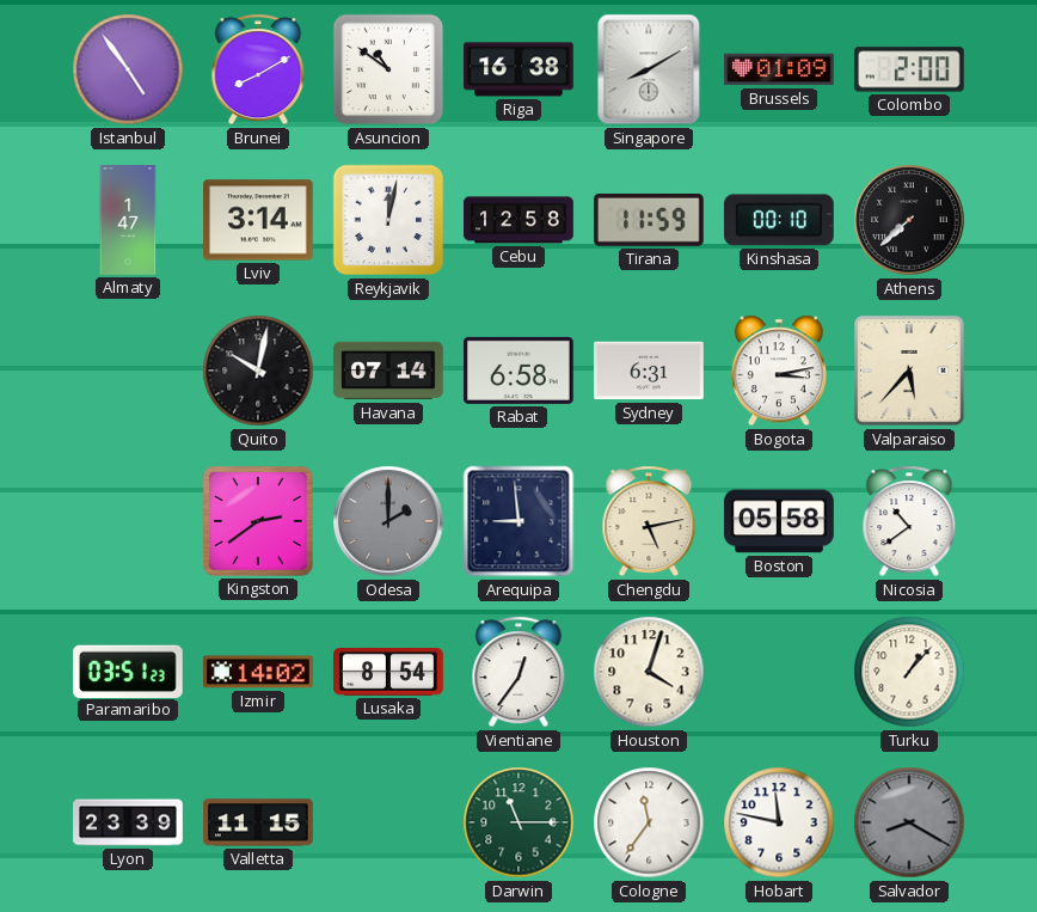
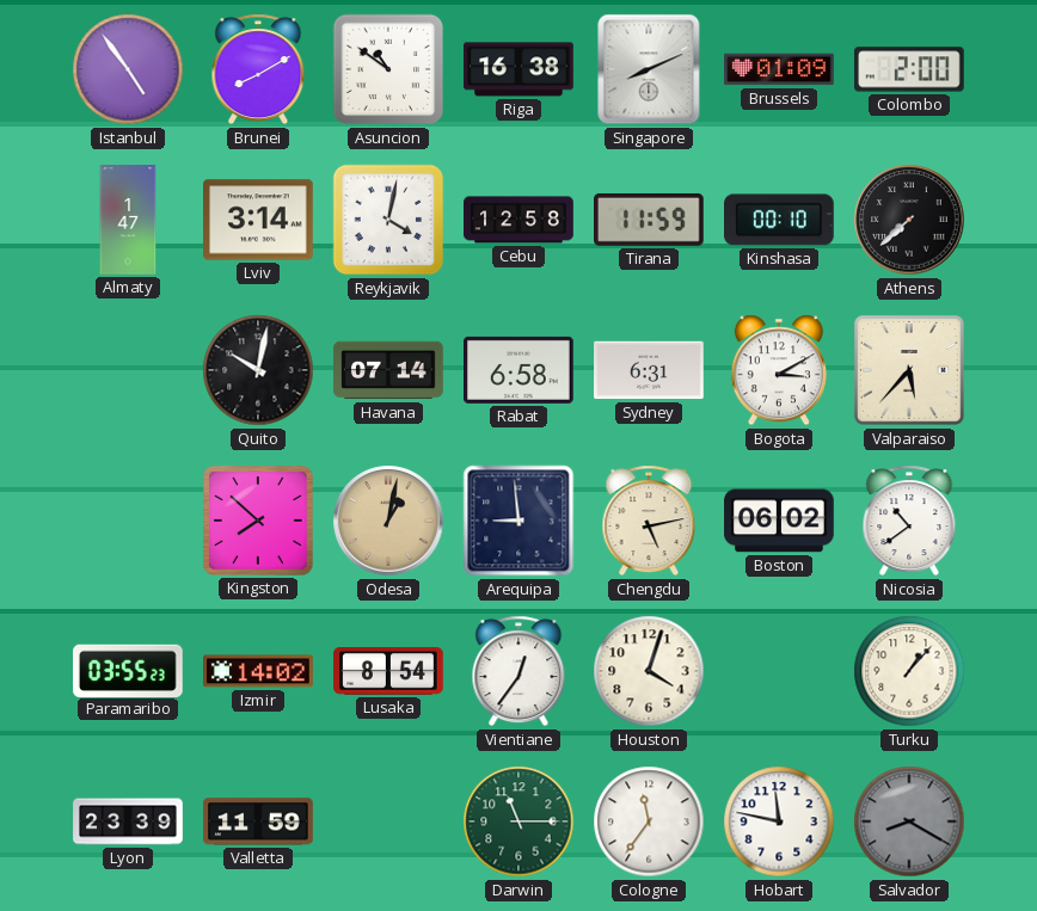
Singapore: 8:10 -> 8:11
Reykjavik: 12:02 -> 4:02
Bogota: 3:13 -> 3:10
Kingston: 2:39 -> 7:52
Odesa: 2:00 -> 1:02
Odesa dial: grey -> champagne
Boston: 05:58 -> 06:02
Paramaribo: 03:51 -> 03:55
Valletta: 11:15 -> 11:59
